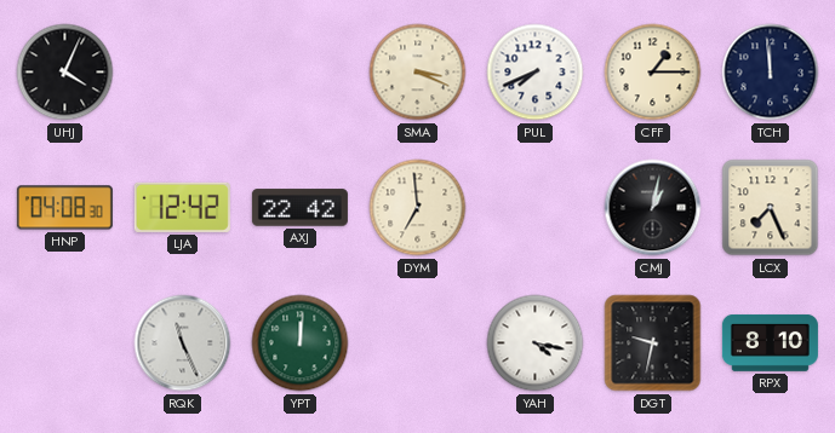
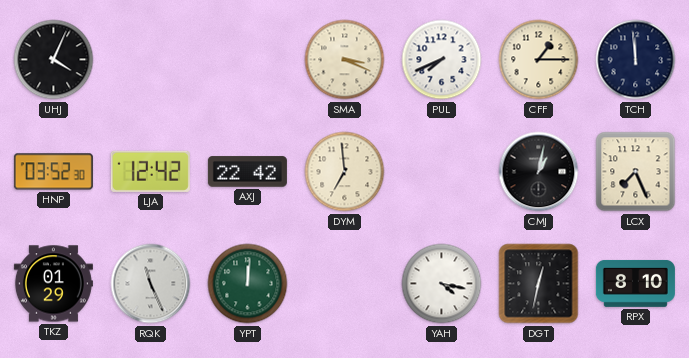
HNP: 04:08 -> 03:52
TKZ: none -> 01:29
DGT: 9:32 -> 12:32
